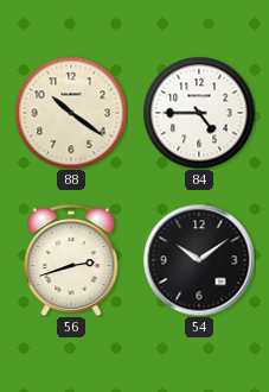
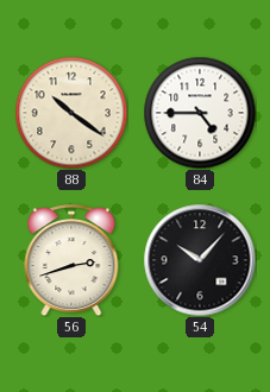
54: 10:09 -> 10:07
